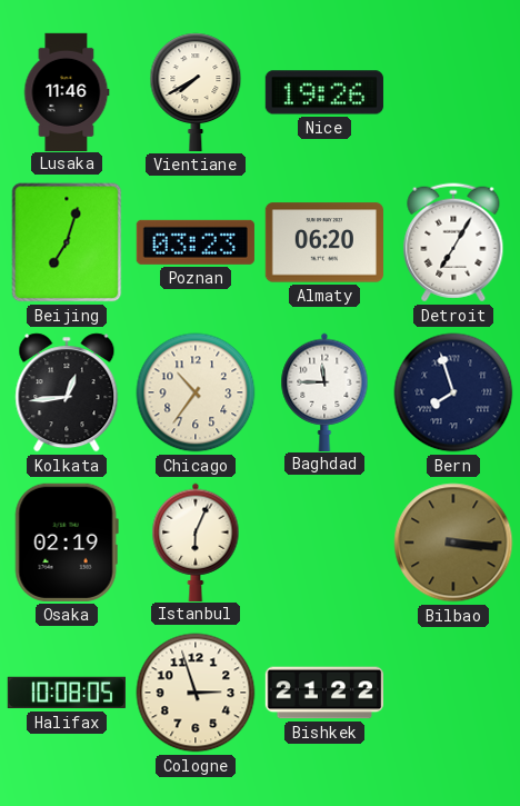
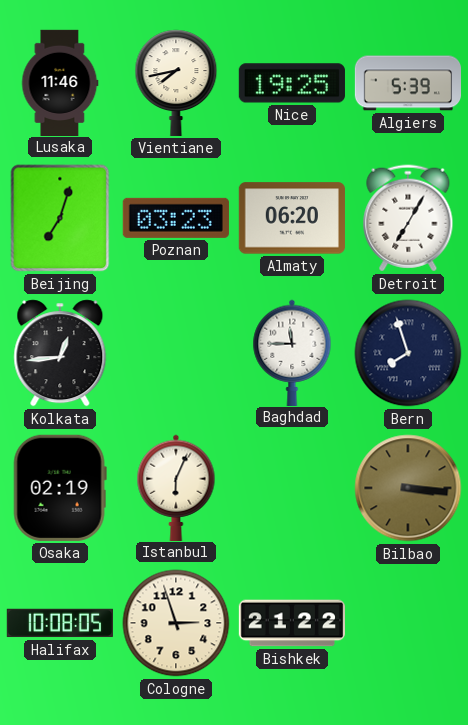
Vientiane: 7:40 -> 7:43
Nice: 19:26 -> 19:25
Algiers: none -> 5:39
Chicago: 10:36 -> none
